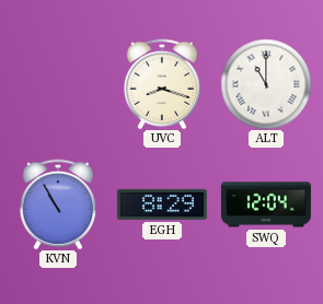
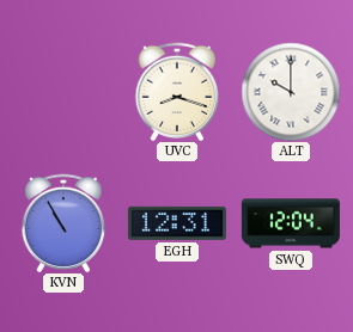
ALT: 11:00 -> 10:00
EGH: 8:29 -> 12:31
